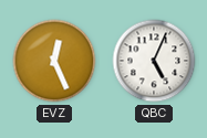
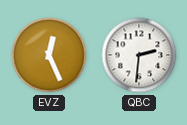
QBC: 5:04 -> 2:31
